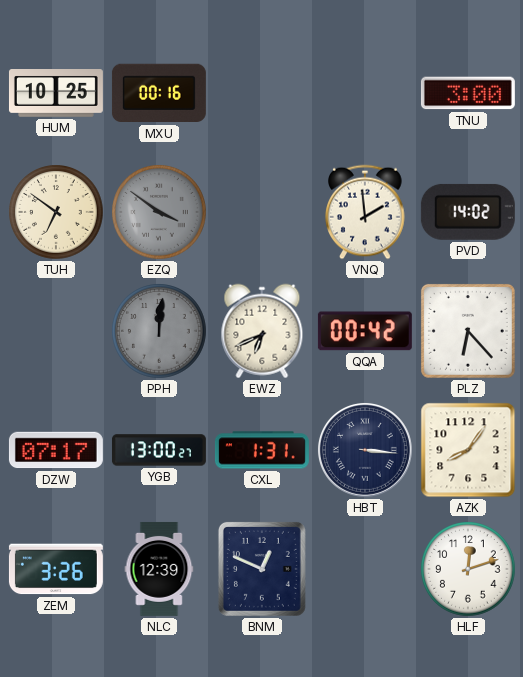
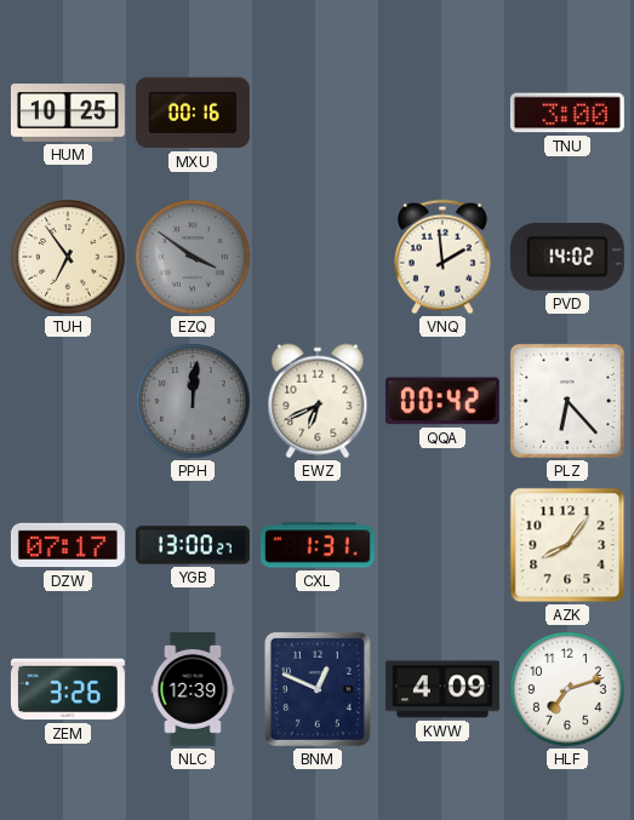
TUH: 6:51 -> 6:54
HBT: 3:16 -> none
KWW: none -> 4:09
HLF: 12:12 -> 7:12
